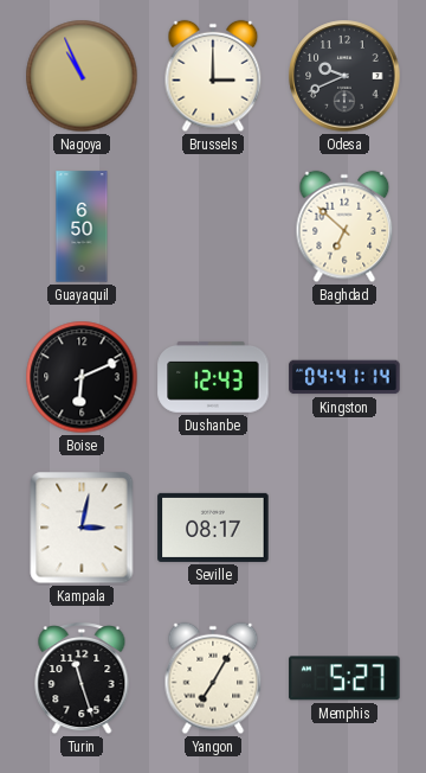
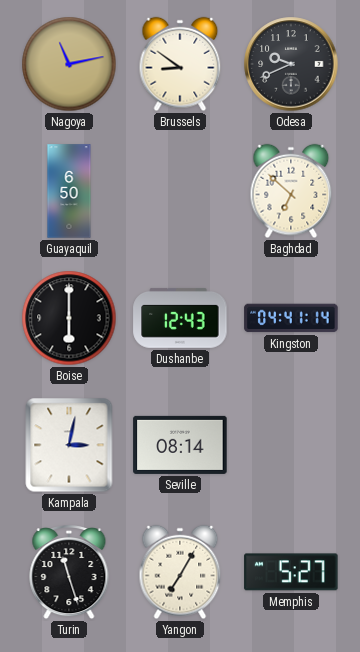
Nagoya: 10:56 -> 11:13
Brussels: 3:00 -> 8:51
Boise: 6:11 -> 6:00
Seville: 08:17 -> 08:14
